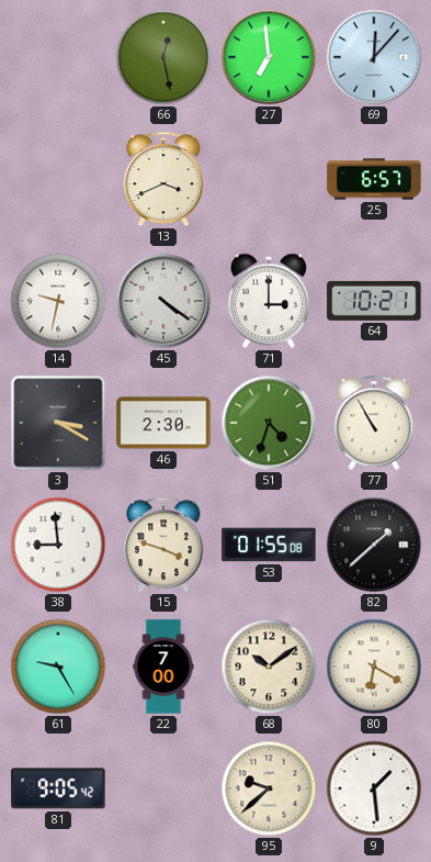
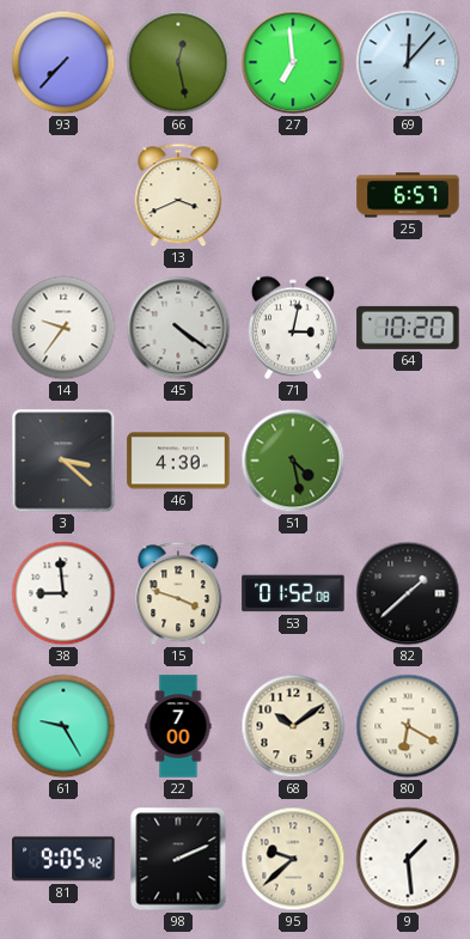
93: none -> 7:37
14: 9:32 -> 9:36
71: 3:00 -> 3:02
64: 10:21 -> 10:20
3: 3:20 -> 3:22
46: 2:30 -> 4:30
51: 4:33 -> 4:28
77: 10:55 -> none
53: 01:55 -> 01:52
98: none -> 2:11
